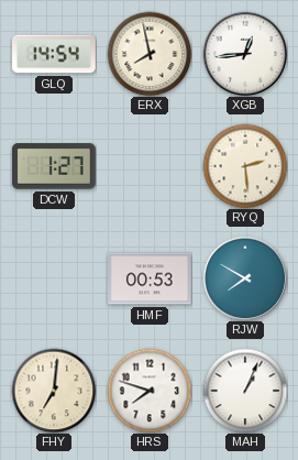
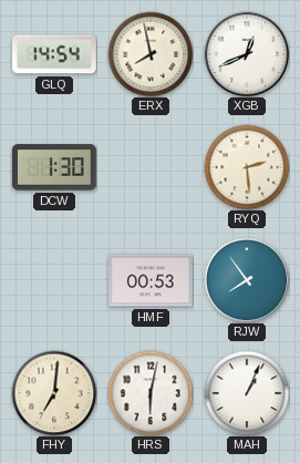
XGB: 12:44 -> 12:41
DCW: 1:27 -> 1:30
RJW: 7:50 -> 7:54
HRS: 7:48 -> 6:02
